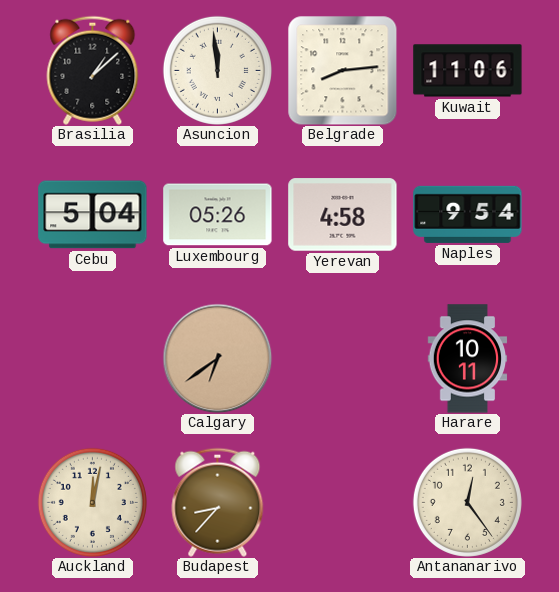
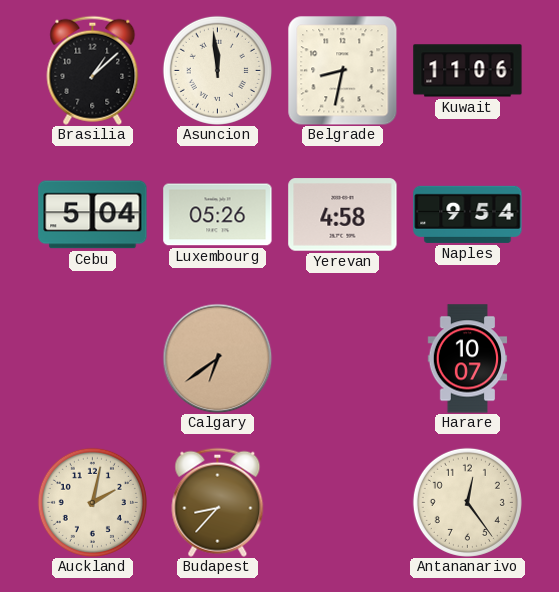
Belgrade: 8:14 -> 8:32
Harare: 10:11 -> 10:07
Auckland: 12:02 -> 2:02
